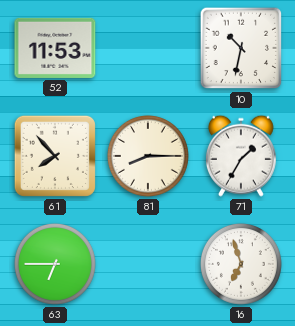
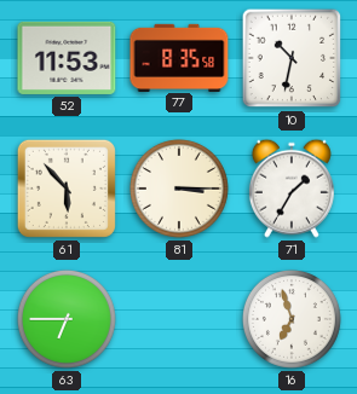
77: none -> 8:35
61: 7:53 -> 5:53
81: 8:15 -> 3:15
